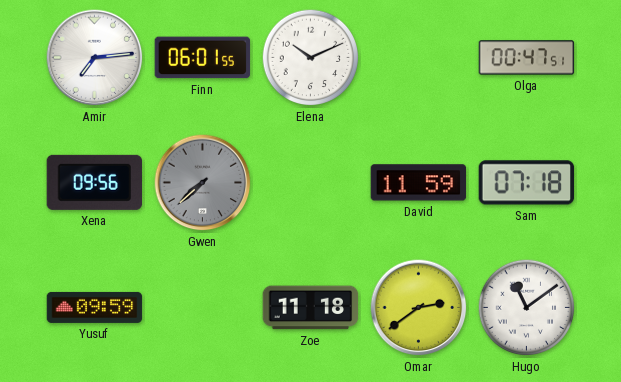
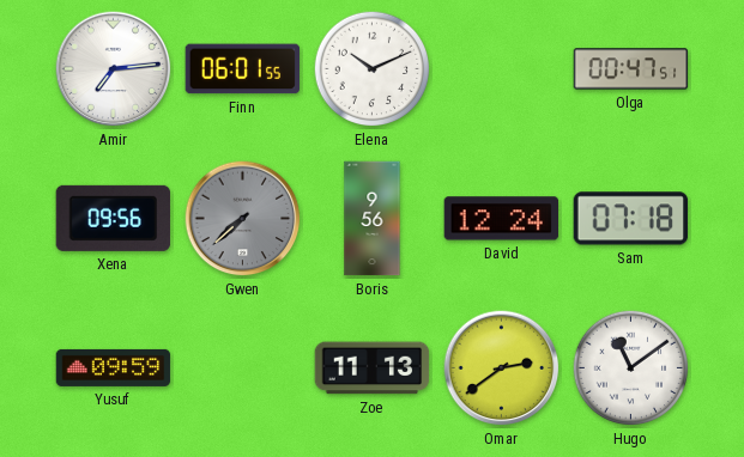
Boris: none -> 9:56
David: 11:59 -> 12:24
Zoe: 11:18 -> 11:13
